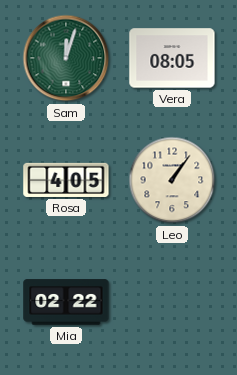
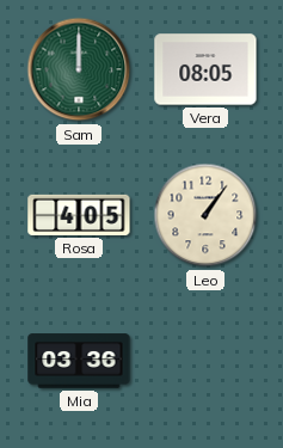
Sam: 12:03 -> 12:00
Mia: 02:22 -> 03:36
